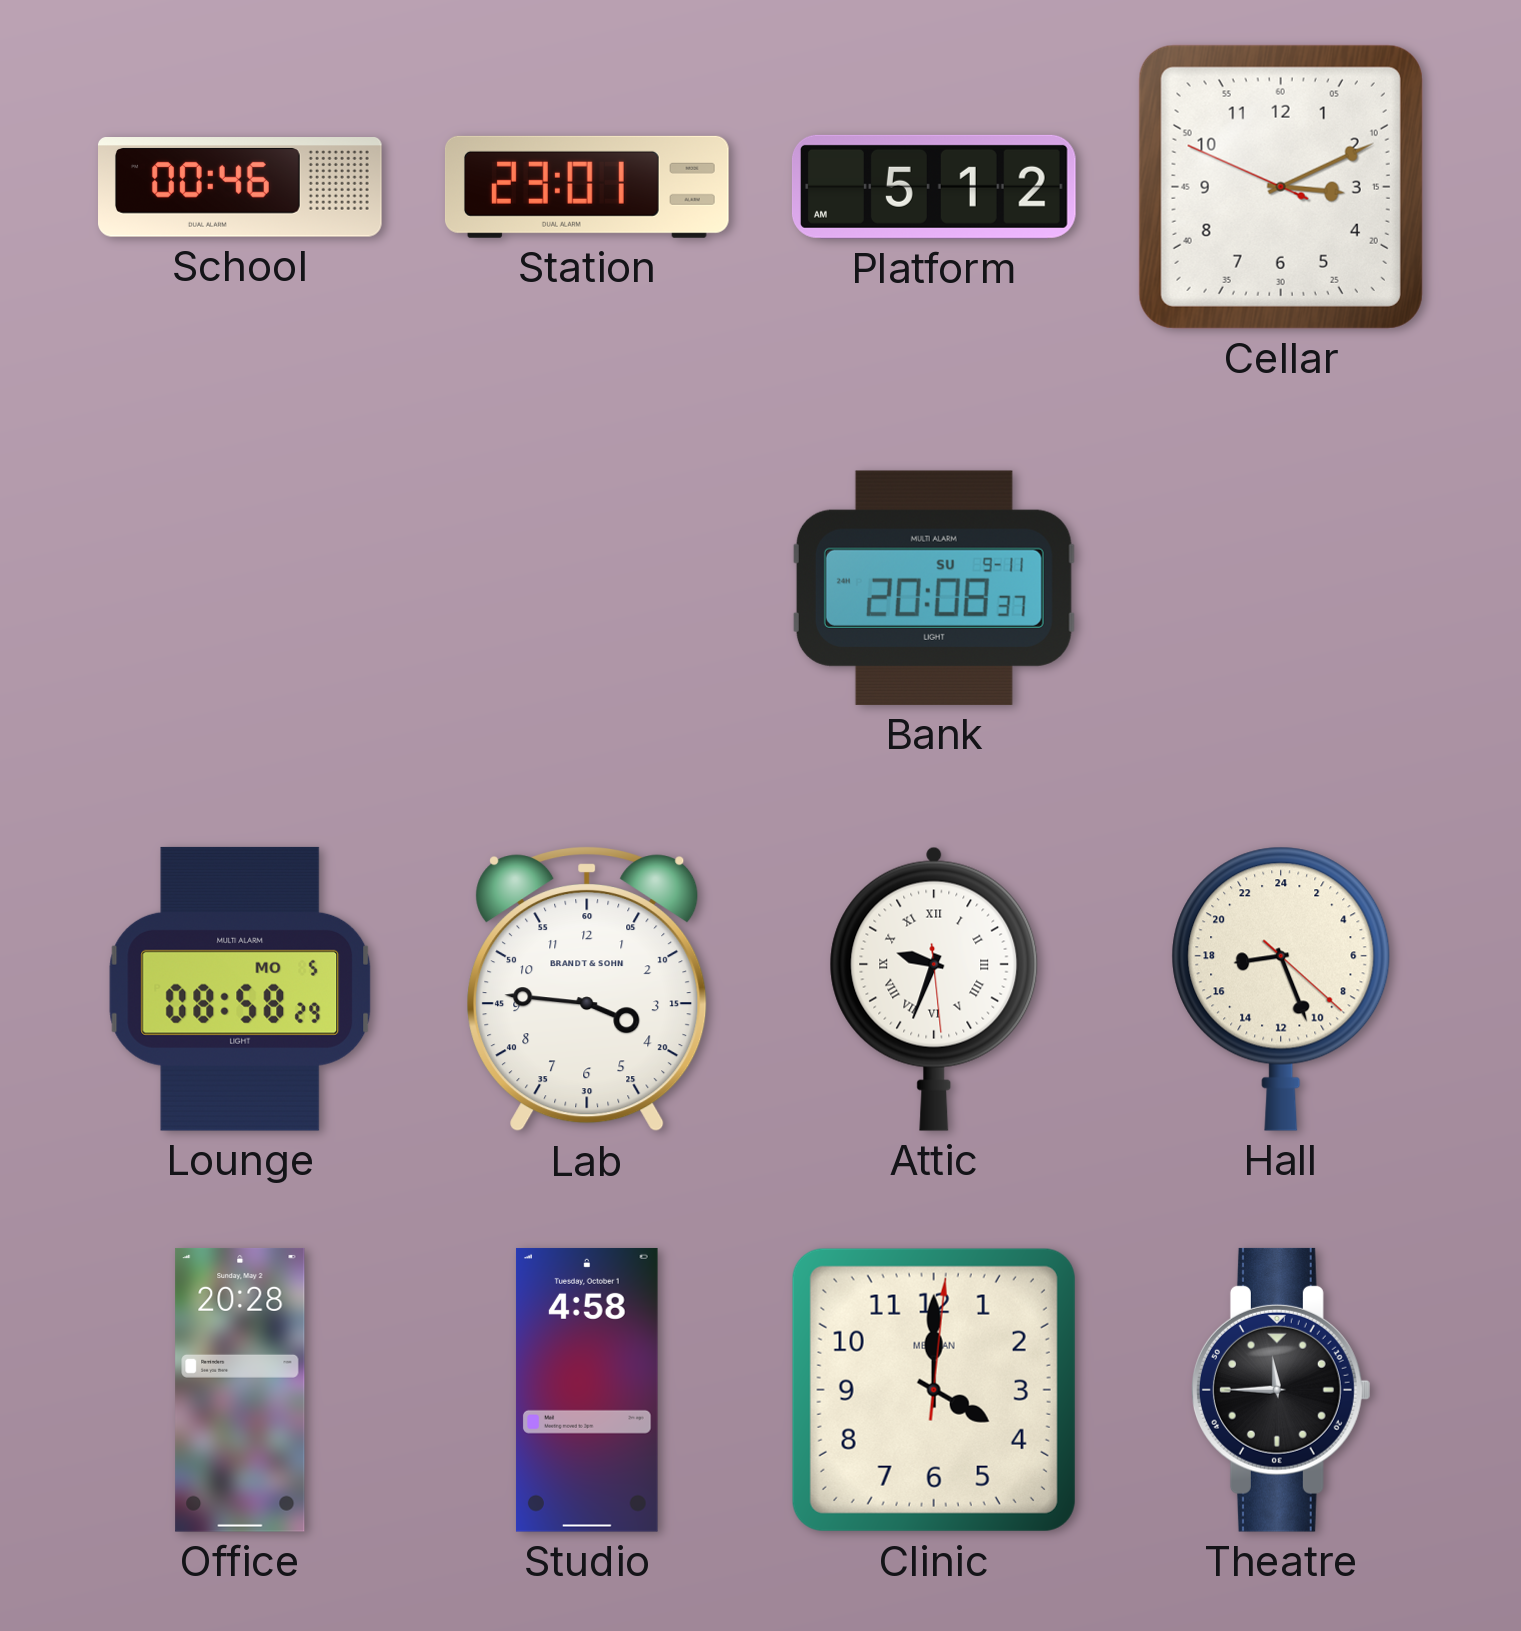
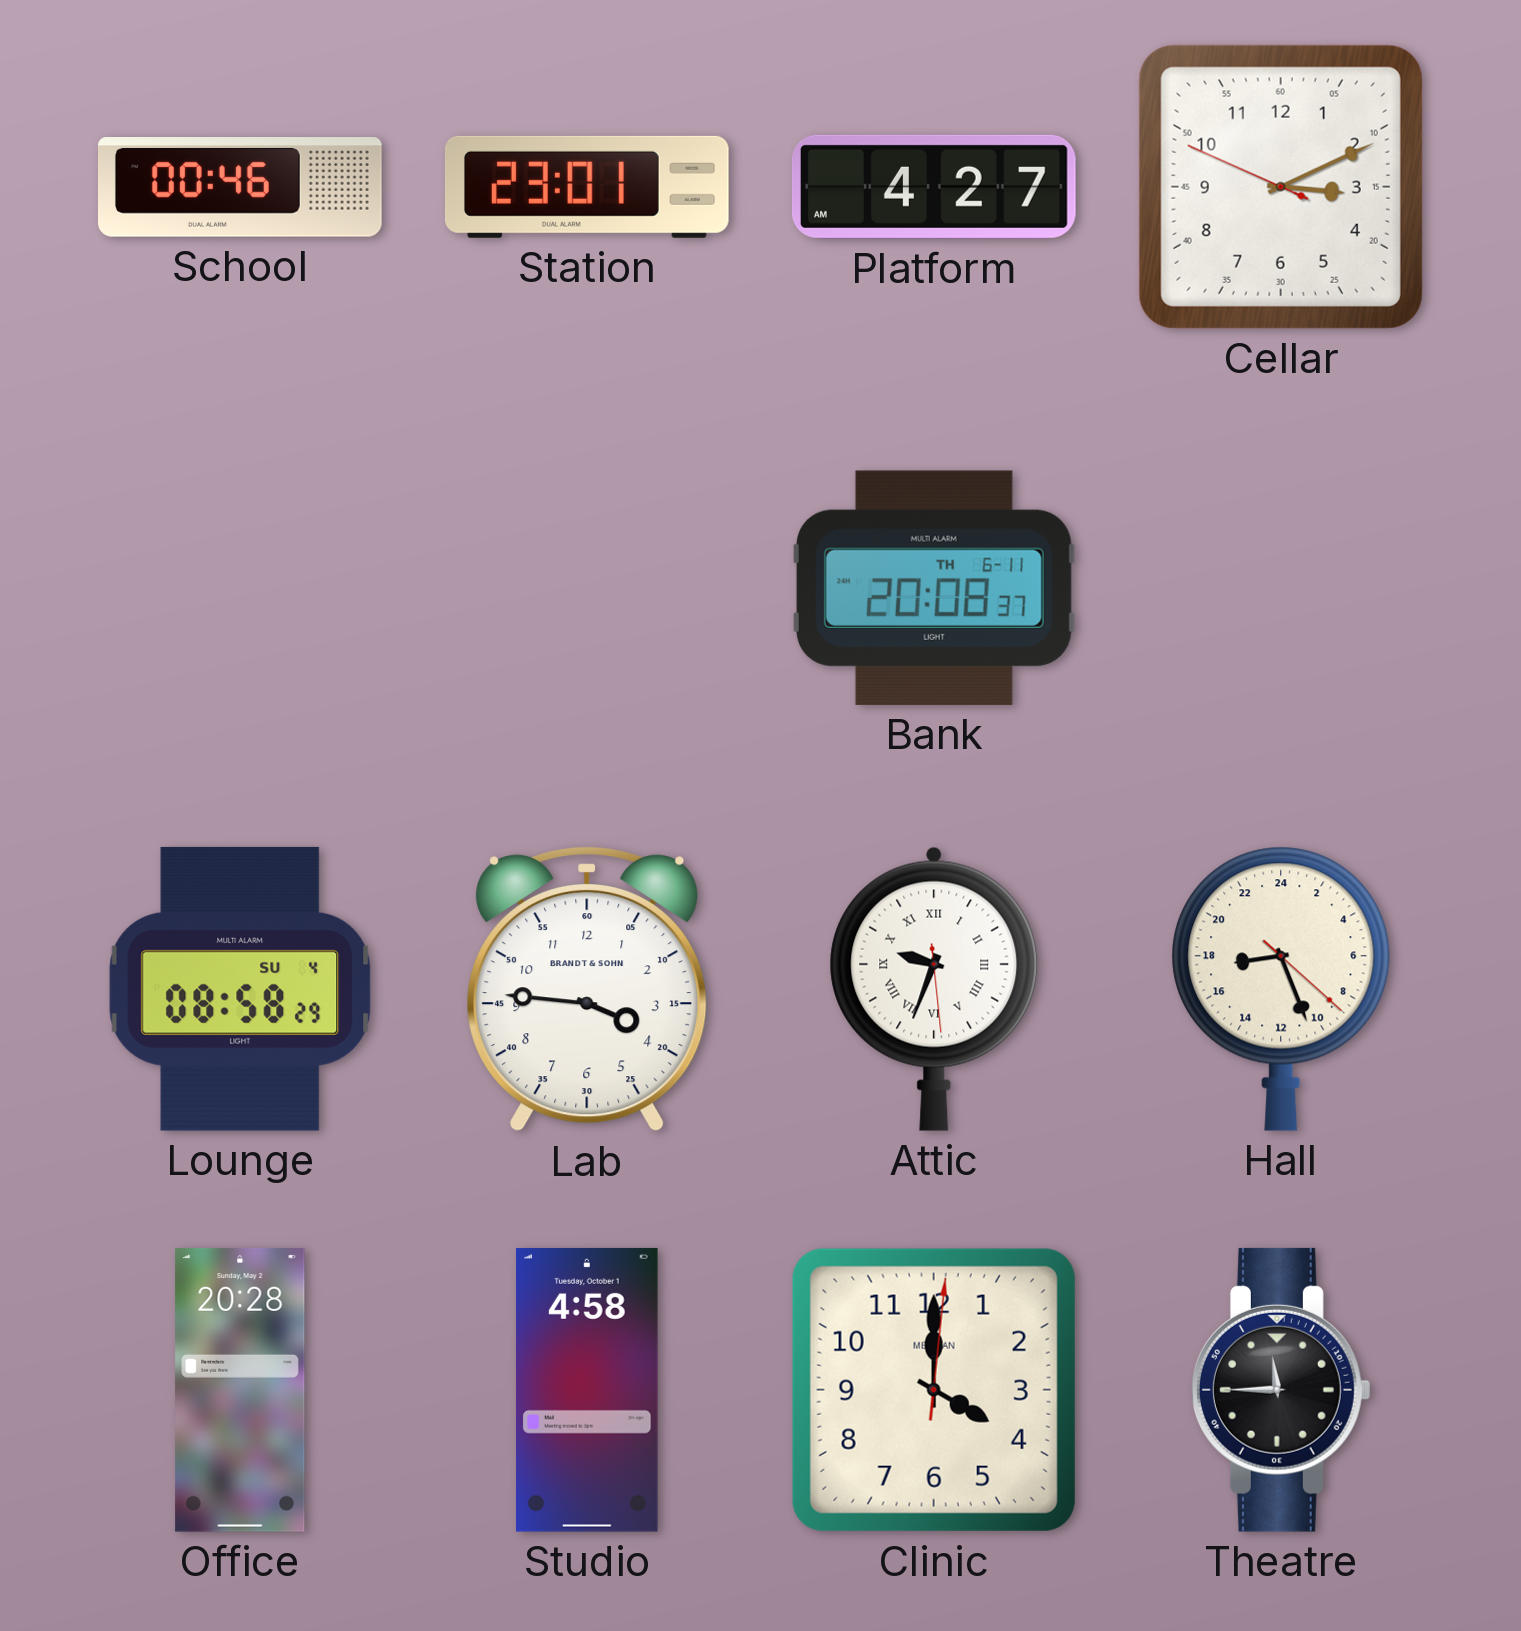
Platform: 5:12 -> 4:27
Bank date: SU 9-11 -> TH 6-11
Lounge date: MO 5 -> SU 4
